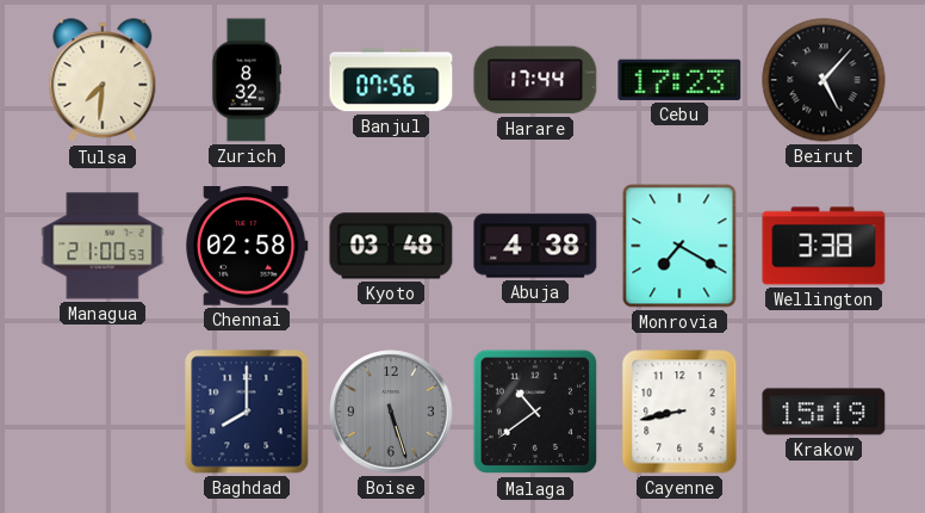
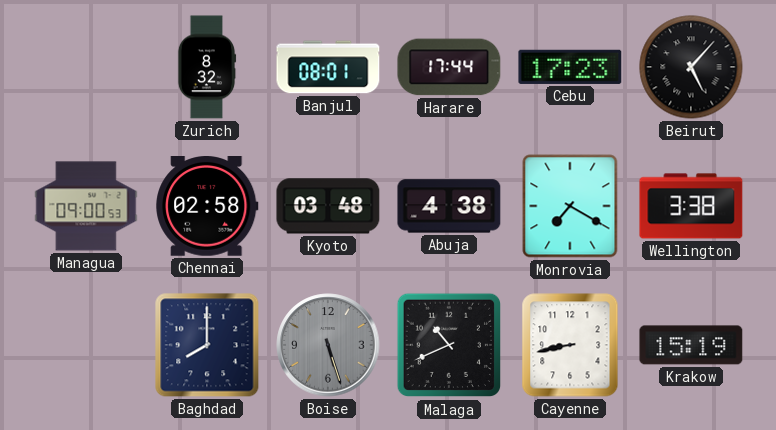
Tulsa: 7:31 -> none
Banjul: 07:56 -> 08:01
Managua: 21:00 -> 09:00
Malaga: 10:39 -> 10:41
